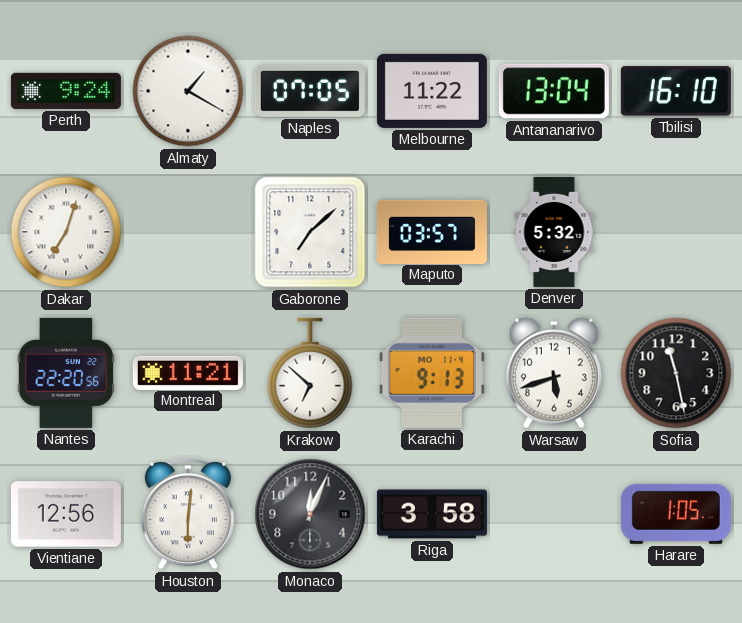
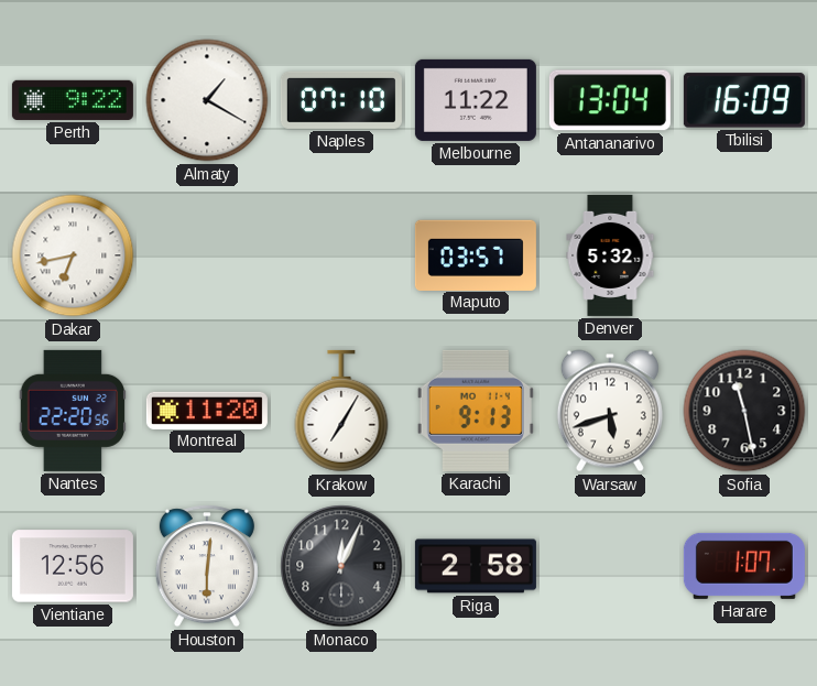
Perth: 9:24 -> 9:22
Naples: 07:05 -> 07:10
Tbilisi: 16:10 -> 16:09
Dakar: 7:03 -> 6:43
Gaborone: 7:08 -> none
Montreal: 11:21 -> 11:20
Krakow: 6:52 -> 7:05
Riga: 3:58 -> 2:58
Harare: 1:05 -> 1:07
